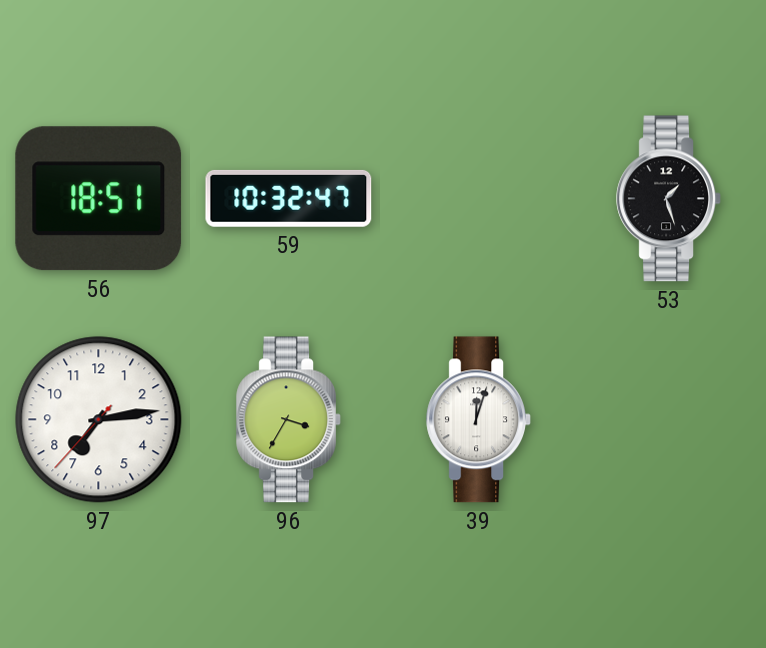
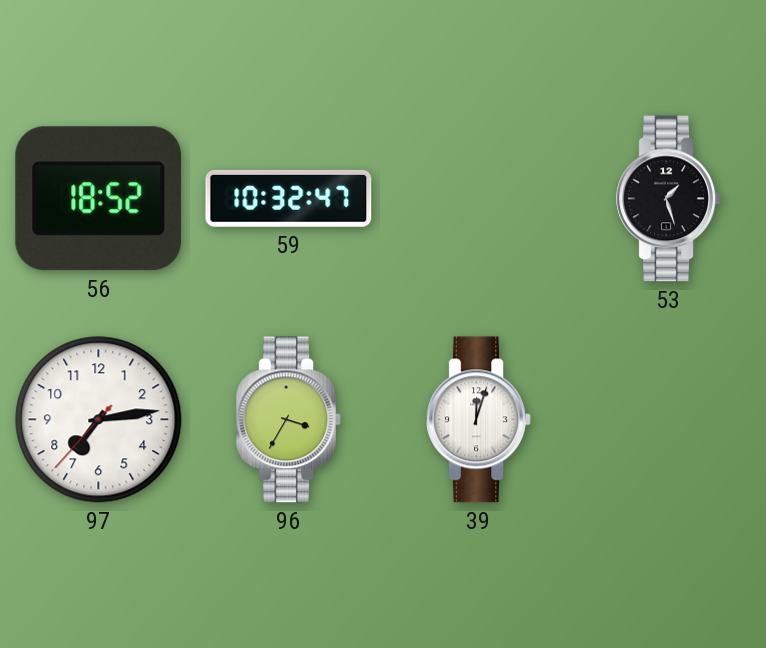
56: 18:51 -> 18:52
